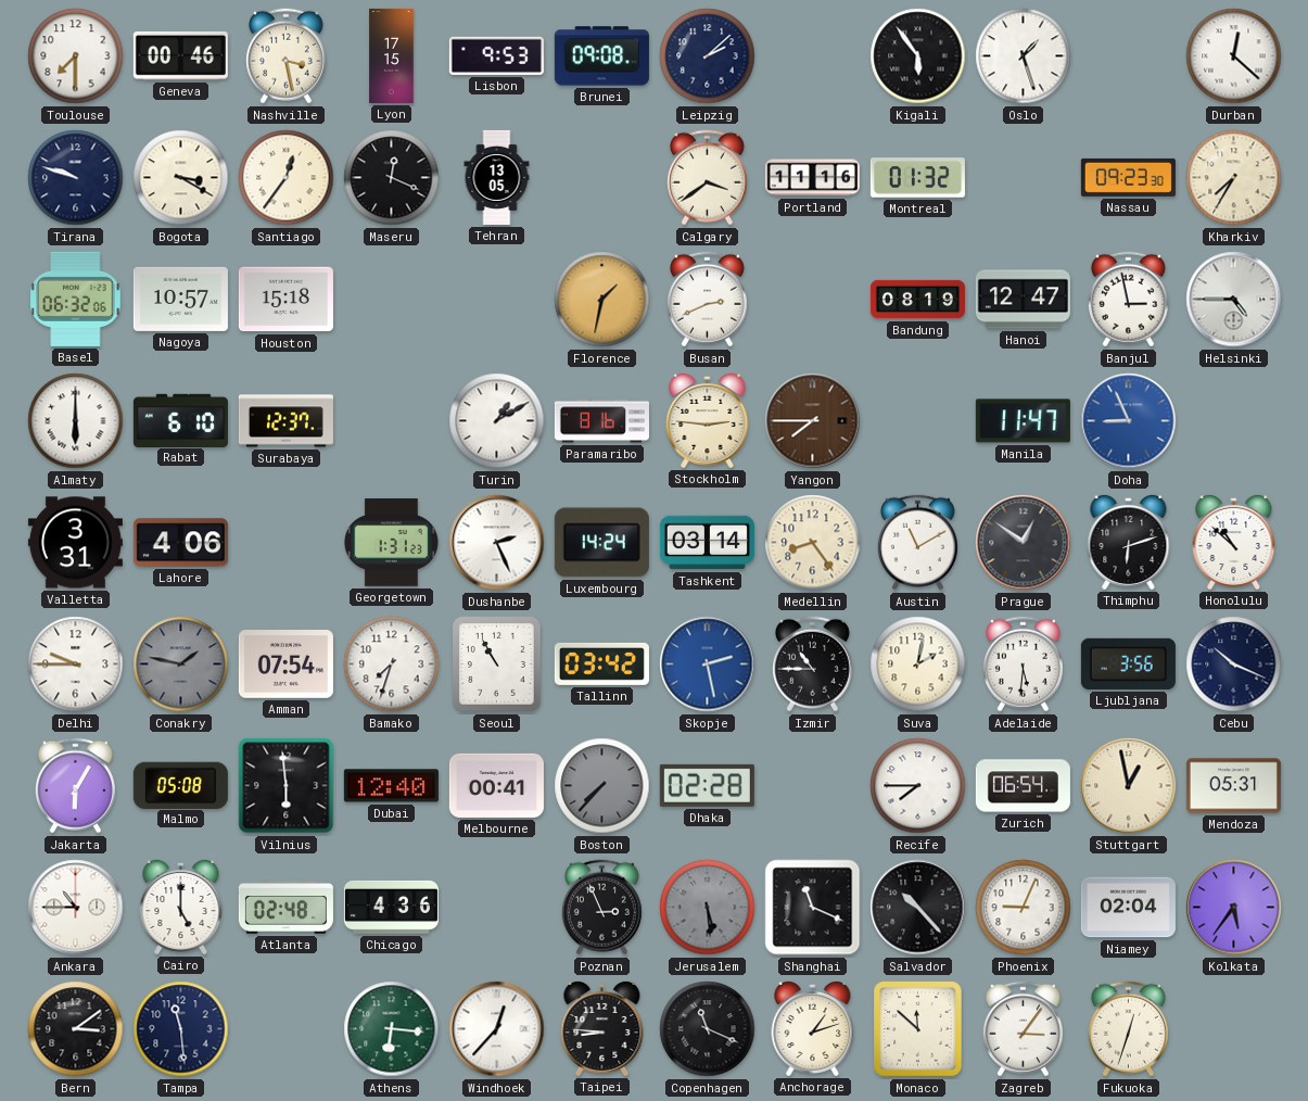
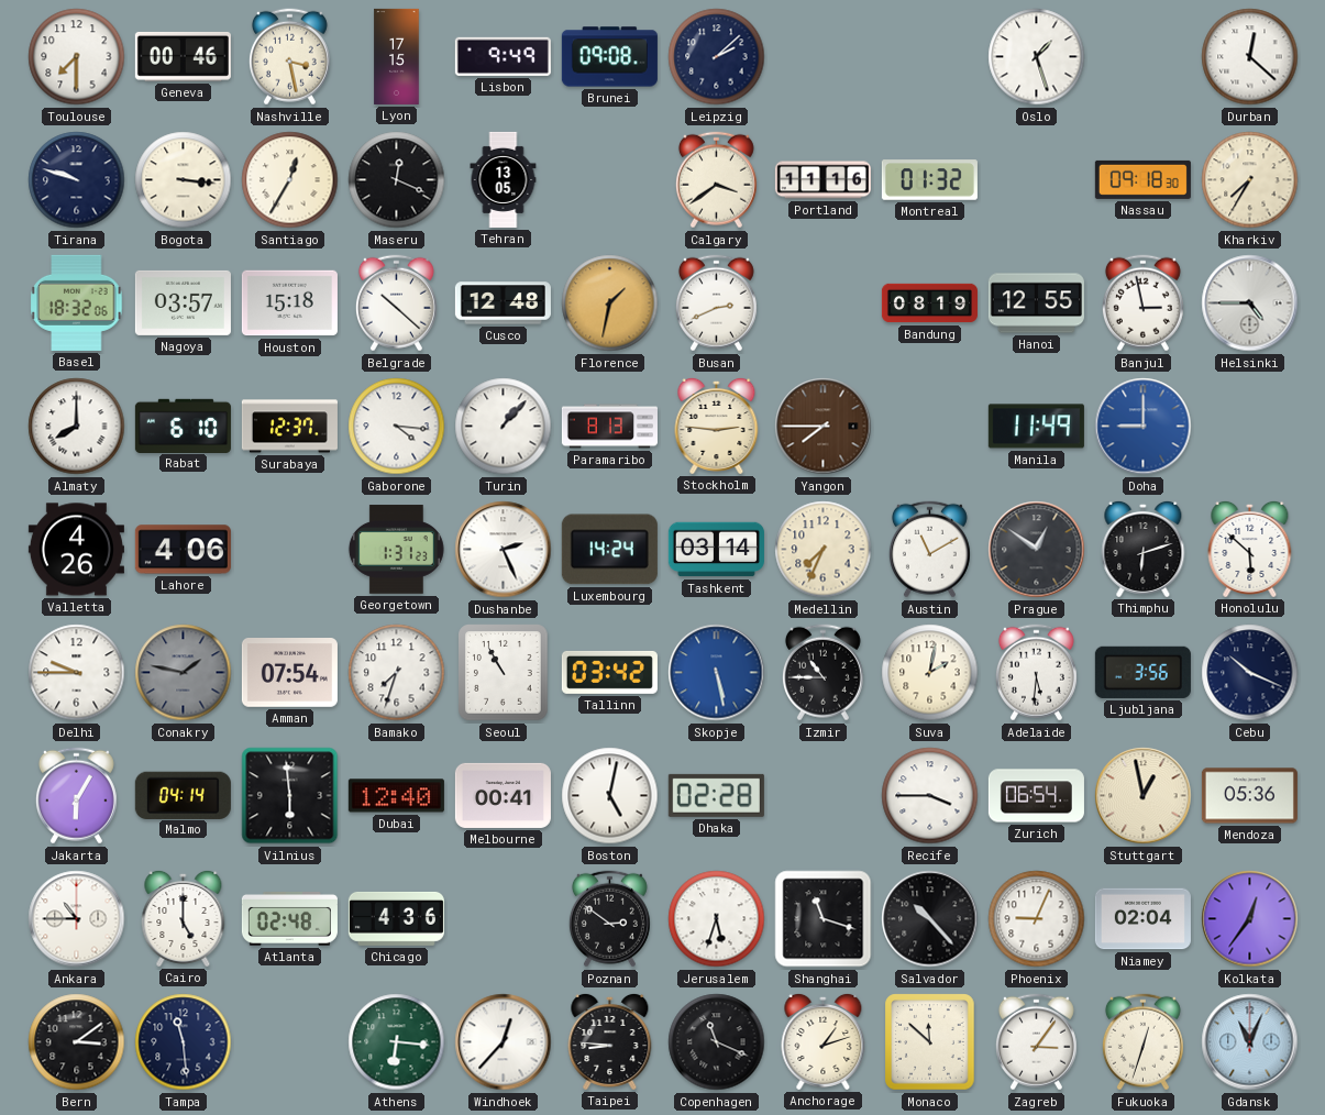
Lisbon: 9:53 -> 9:49
Kigali: 5:54 -> none
Bogota: 3:20 -> 3:16
Santiago: 12:36 -> 12:35
Nassau: 09:23 -> 09:18
Basel: 06:32 -> 18:32
Nagoya: 10:57 -> 03:57
Belgrade: none -> 10:22
Cusco: none -> 12:48
Hanoi: 12:47 -> 12:55
Almaty: 6:00 -> 8:00
Gaborone: none -> 4:16
Turin: 1:10 -> 1:07
Paramaribo: 8:16 -> 8:13
Manila: 11:47 -> 11:49
Doha: 8:56 -> 9:00
Valletta: 3:31 -> 4:26
Medellin: 8:24 -> 7:34
Honolulu: 10:52 -> 5:52
Skopje: 2:28 -> 5:28
Malmo: 05:08 -> 04:14
Boston: 7:37 -> 5:02
Boston dial: grey -> white
Recife: 7:45 -> 3:45
Mendoza: 05:31 -> 05:36
Poznan: 2:56 -> 2:51
Jerusalem: 5:29 -> 5:33
Jerusalem dial: grey -> white
Shanghai: 11:19 -> 11:18
Kolkata: 5:36 -> 12:36
Gdansk: none -> 11:04
